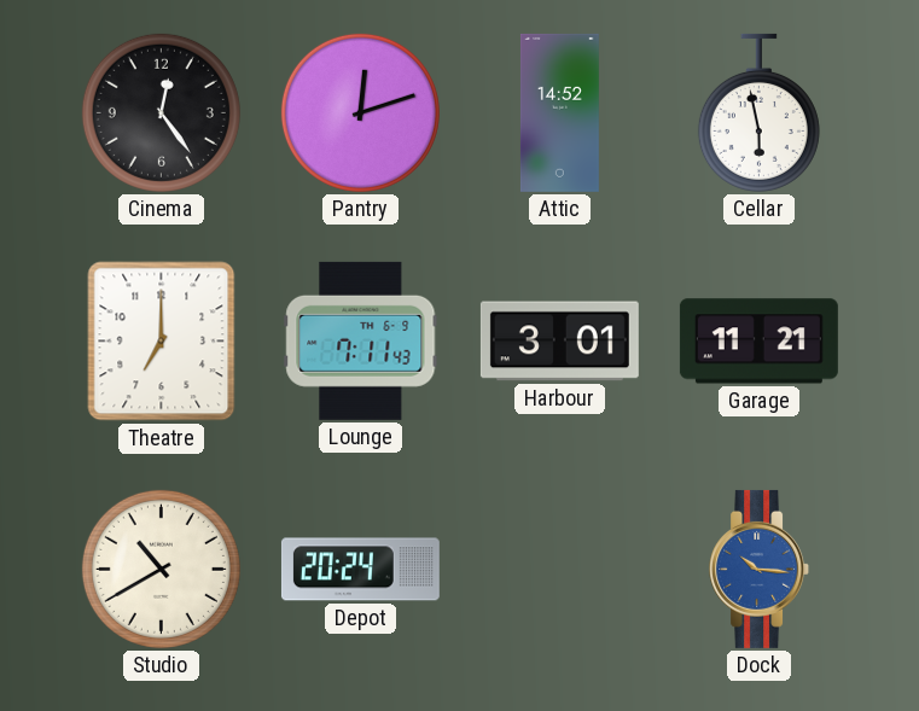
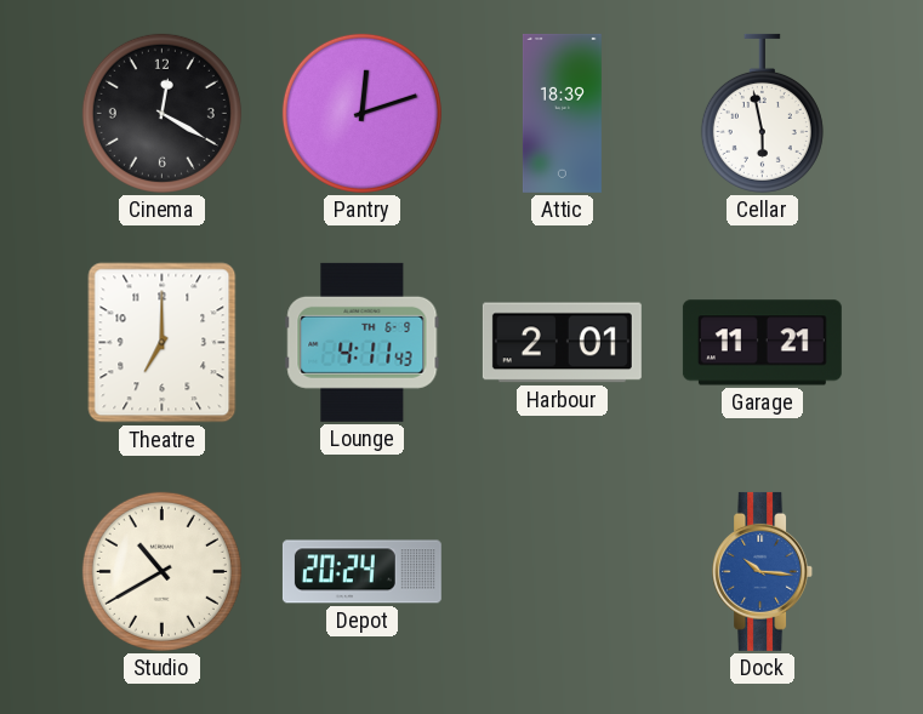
Cinema: 12:24 -> 12:20
Attic: 14:52 -> 18:39
Lounge: 7:11 -> 4:11
Harbour: 3:01 -> 2:01
